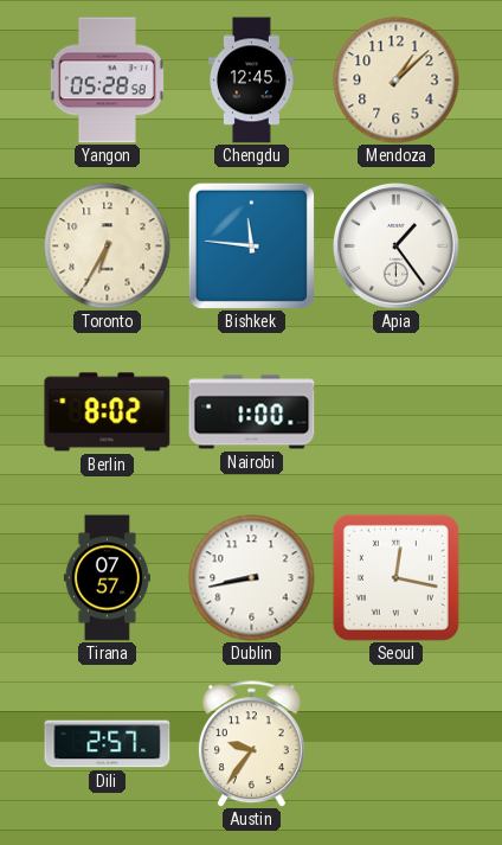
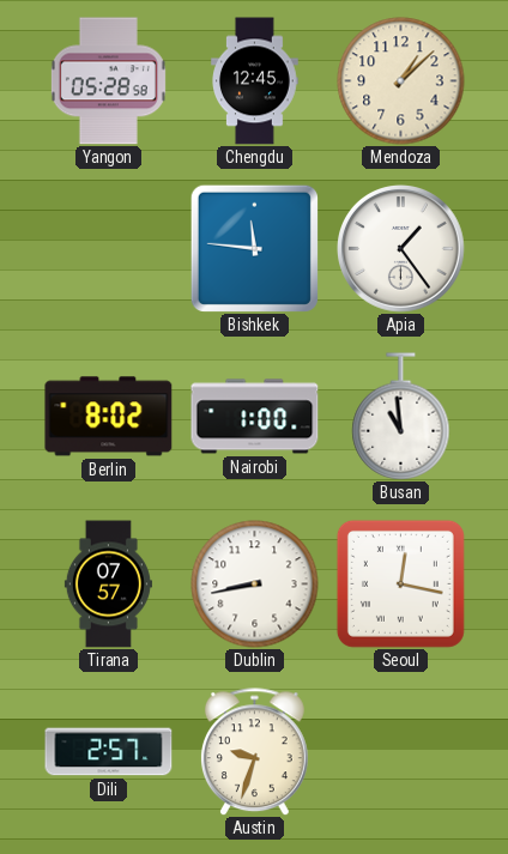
Toronto: 6:35 -> none
Busan: none -> 10:59
Austin: 9:36 -> 9:33
